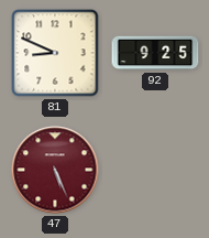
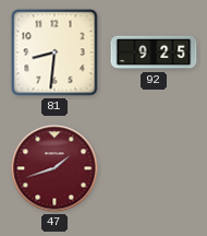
81: 8:49 -> 8:31
47: 5:26 -> 1:42
